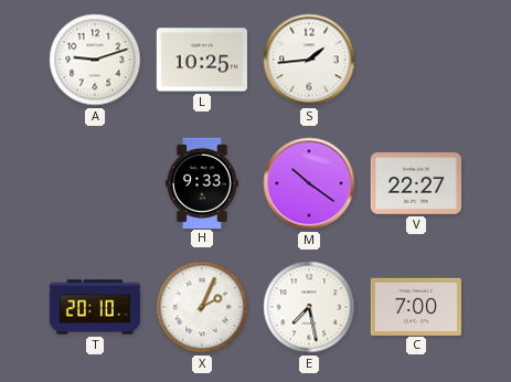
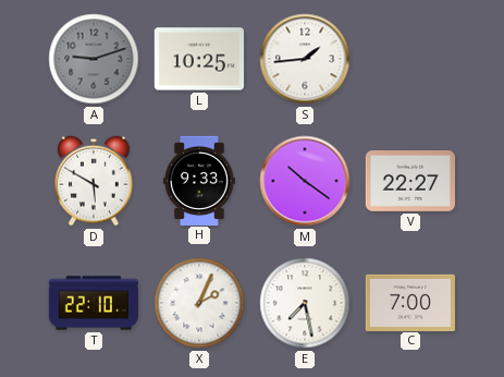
A dial: white -> grey
D: none -> 5:50
T: 20:10 -> 22:10
